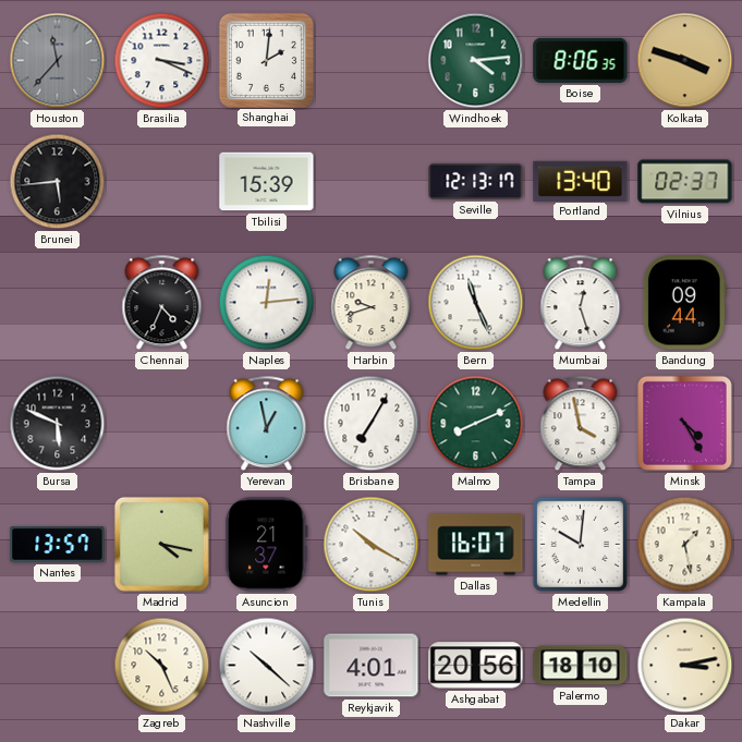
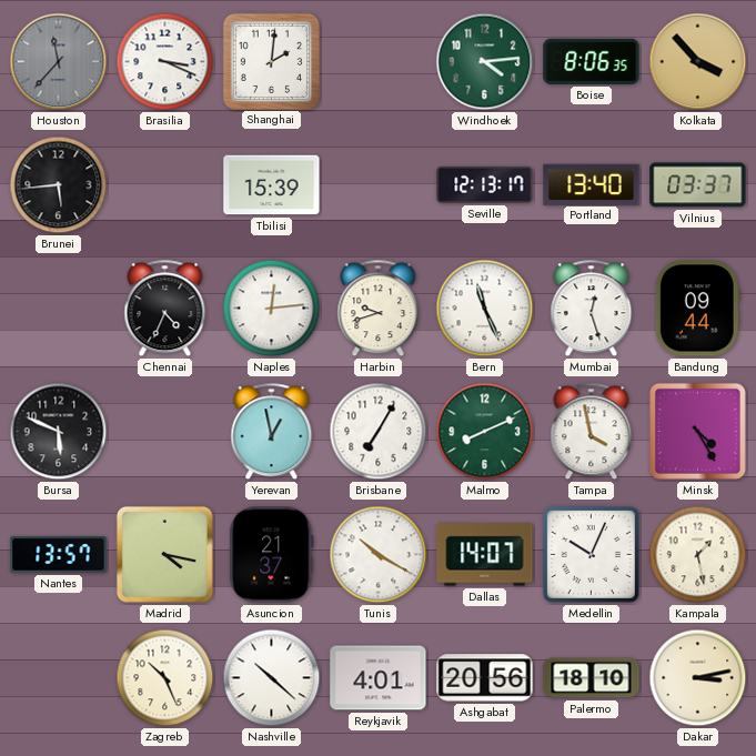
Kolkata: 3:48 -> 3:53
Vilnius: 02:37 -> 03:37
Dallas: 16:07 -> 14:07
Medellin: 10:01 -> 10:04
